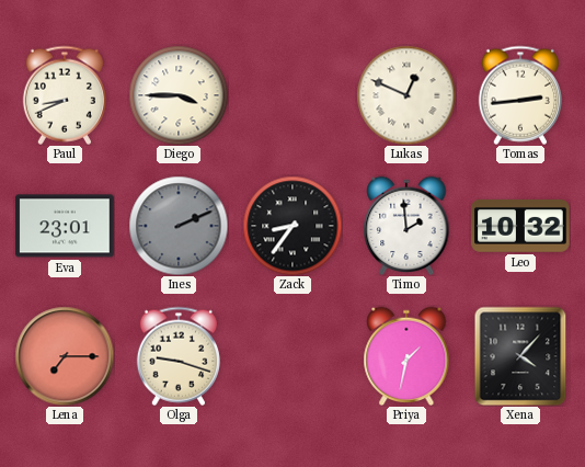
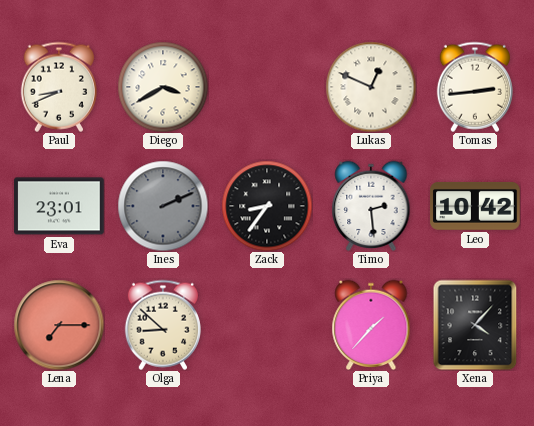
Diego: 3:45 -> 3:40
Timo: 1:59 -> 2:29
Leo: 10:32 -> 10:42
Olga: 9:18 -> 8:52
Priya: 1:32 -> 1:37
